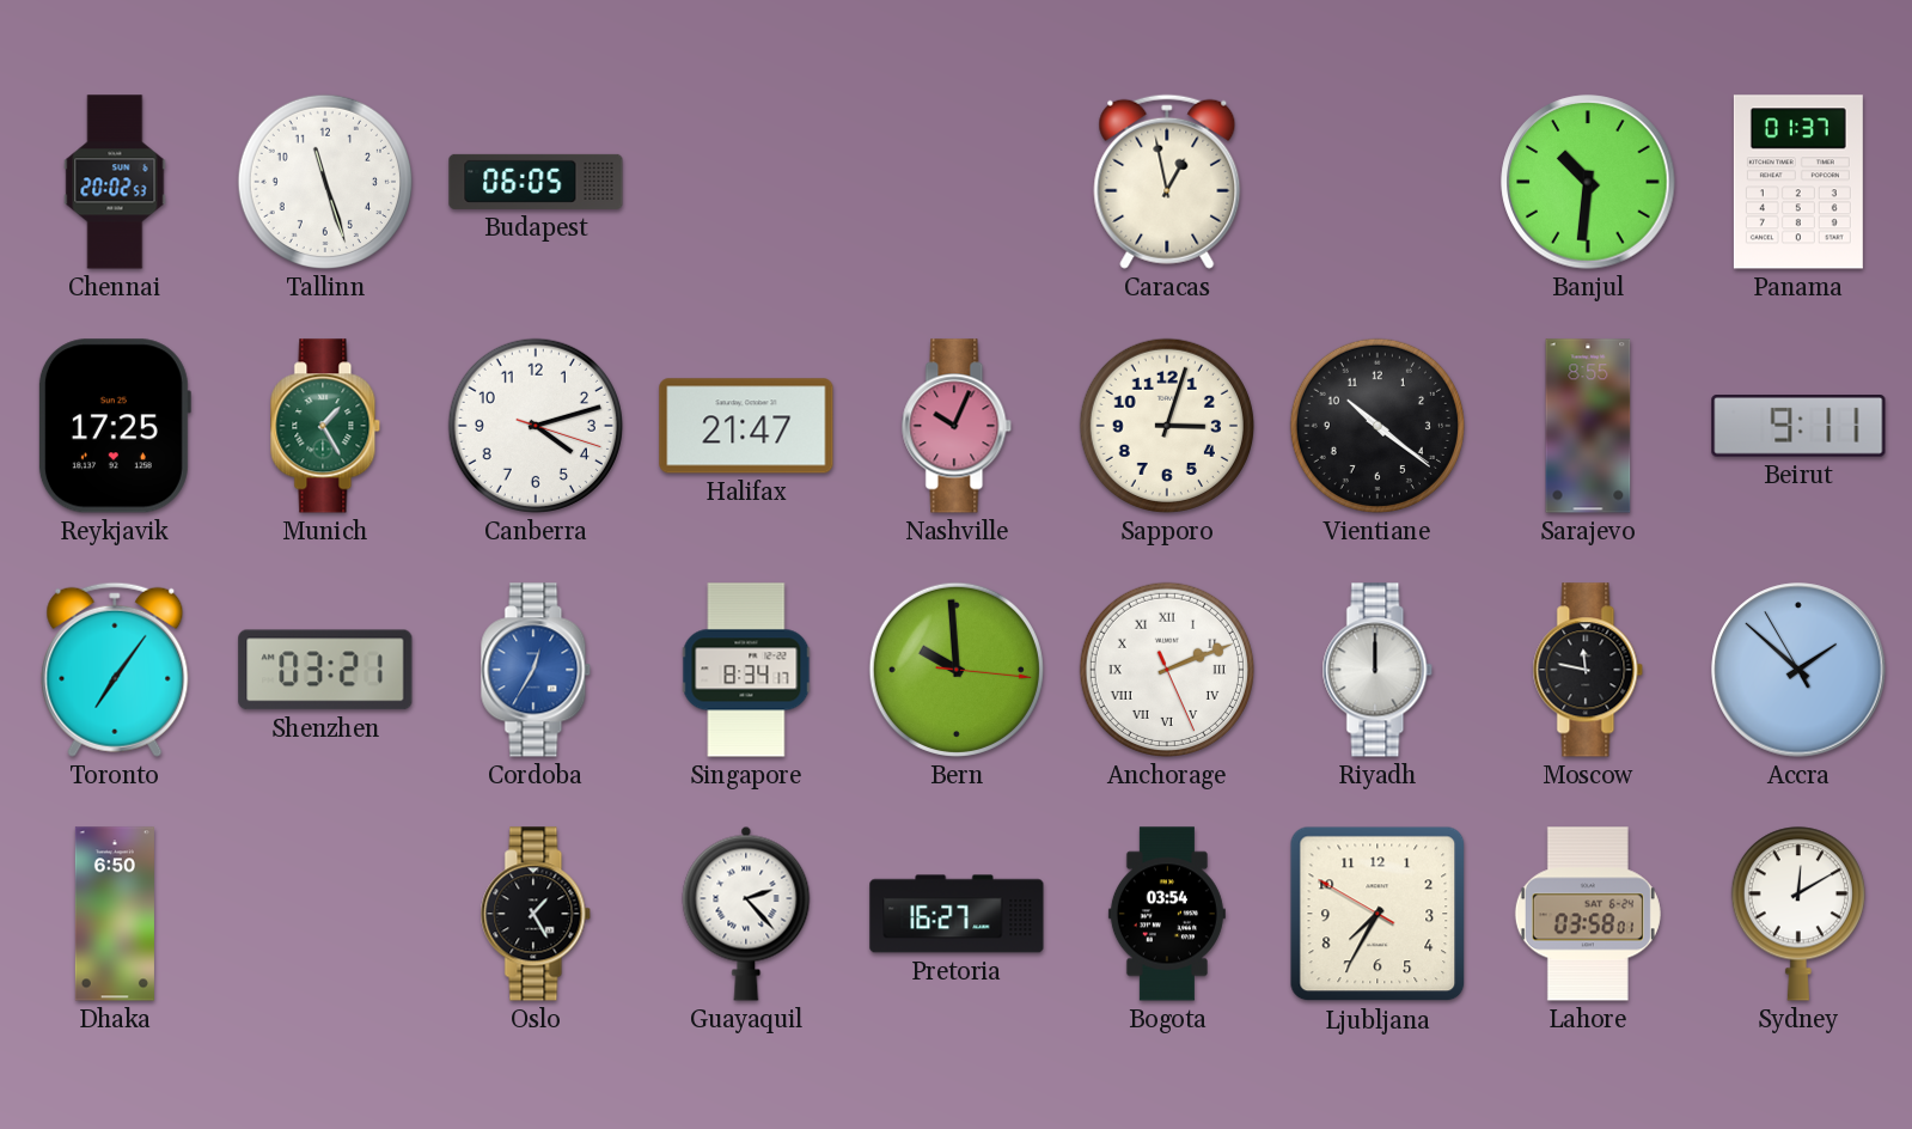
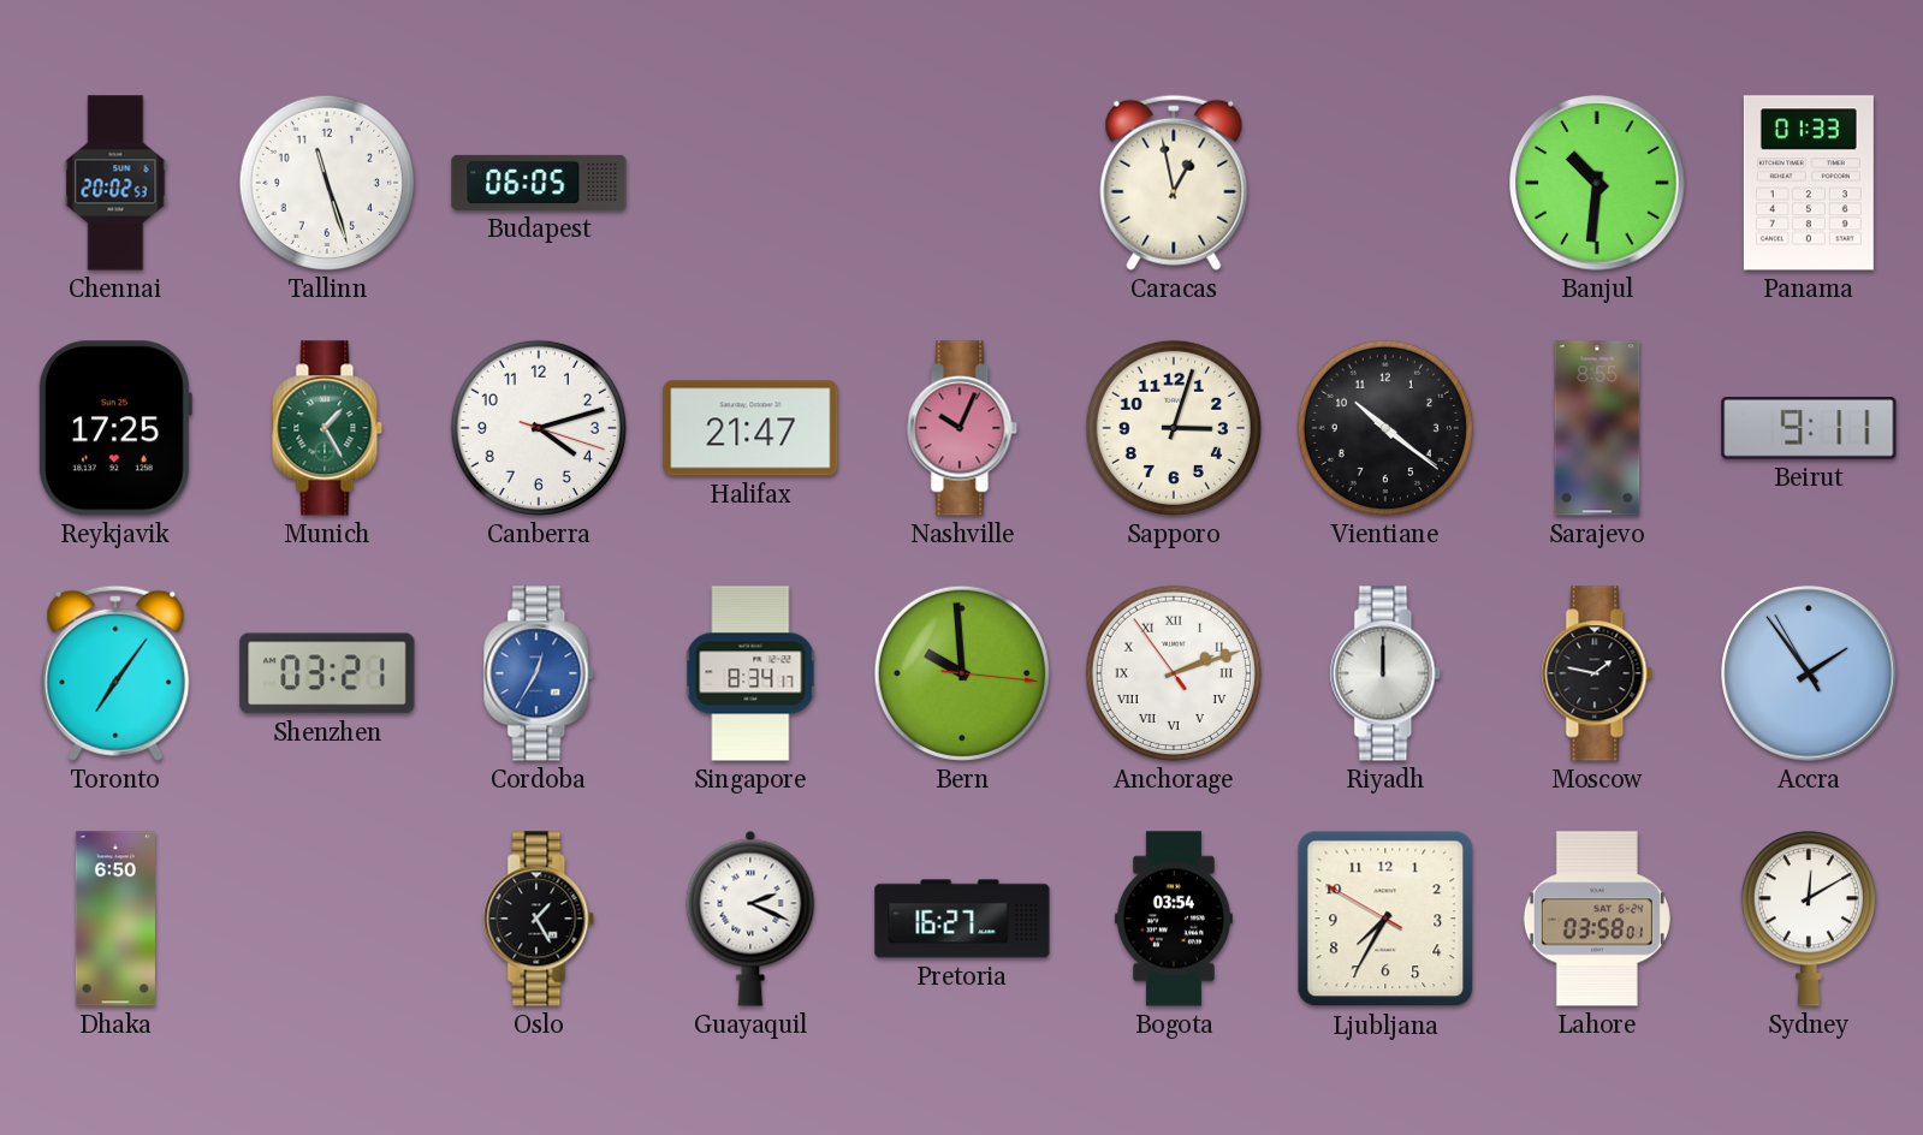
Panama: 01:37 -> 01:33
Anchorage: 2:11:26 -> 2:11:54
Moscow: 11:47 -> 1:47
Accra: 1:51 -> 1:53
Guayaquil: 2:23 -> 2:19
